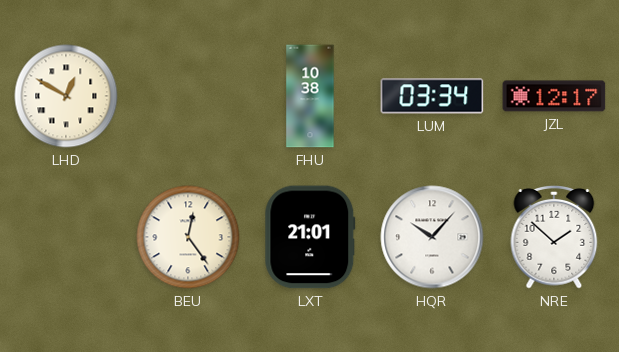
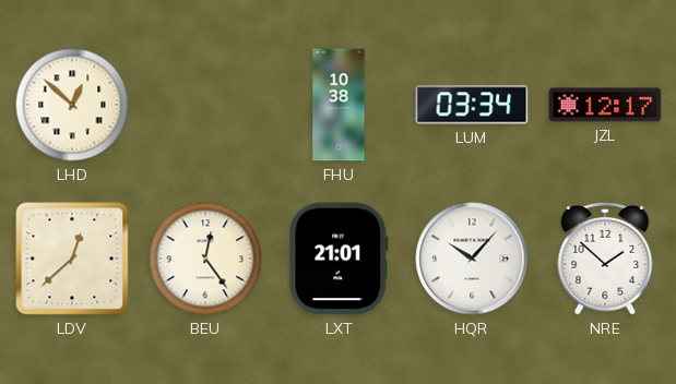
LHD: 12:50 -> 12:52
LDV: none -> 12:38
